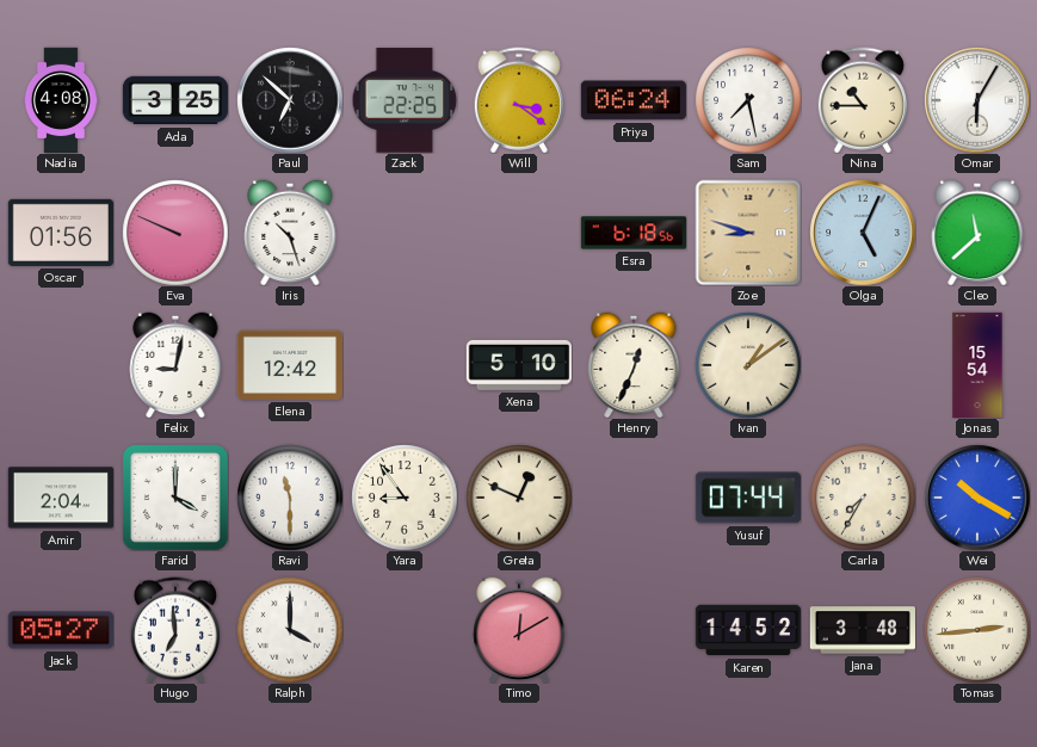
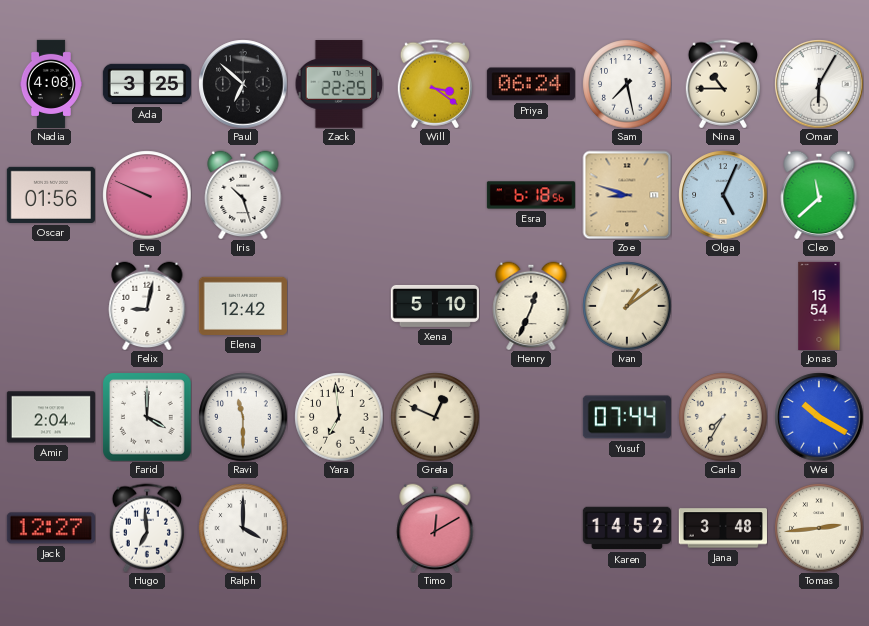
Yara: 8:54 -> 6:59
Jack: 05:27 -> 12:27
